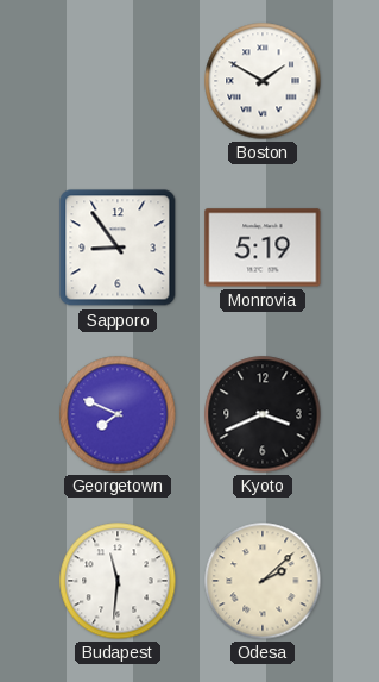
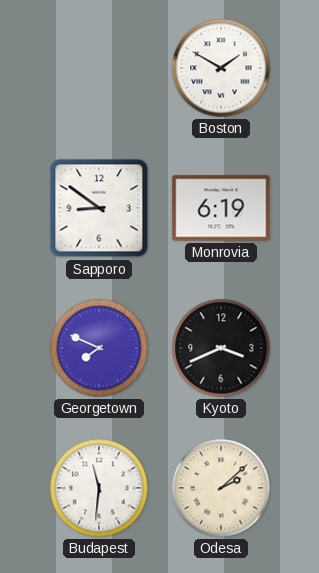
Sapporo: 8:54 -> 8:51
Monrovia: 5:19 -> 6:19
